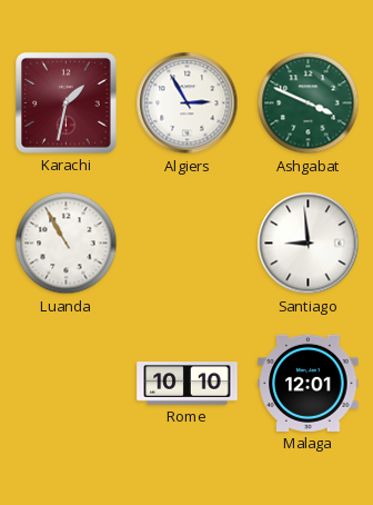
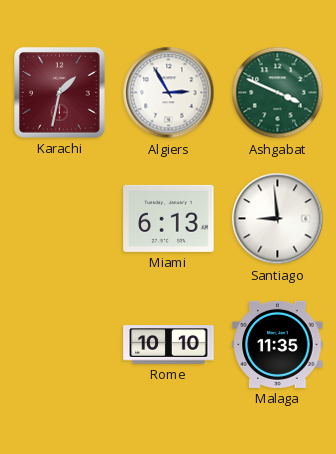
Luanda: 10:55 -> none
Miami: none -> 6:13
Malaga: 12:01 -> 11:35
